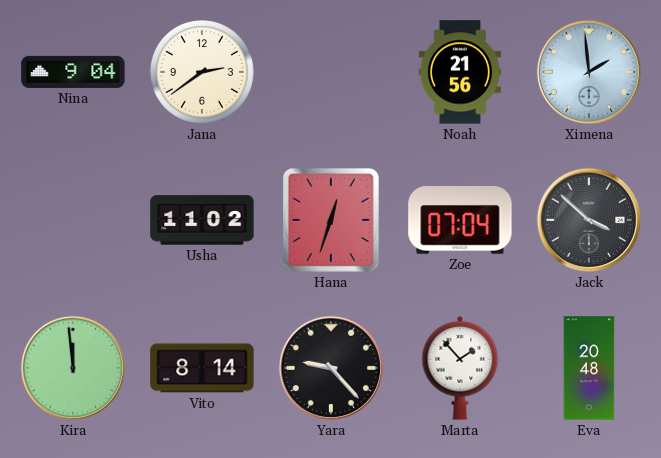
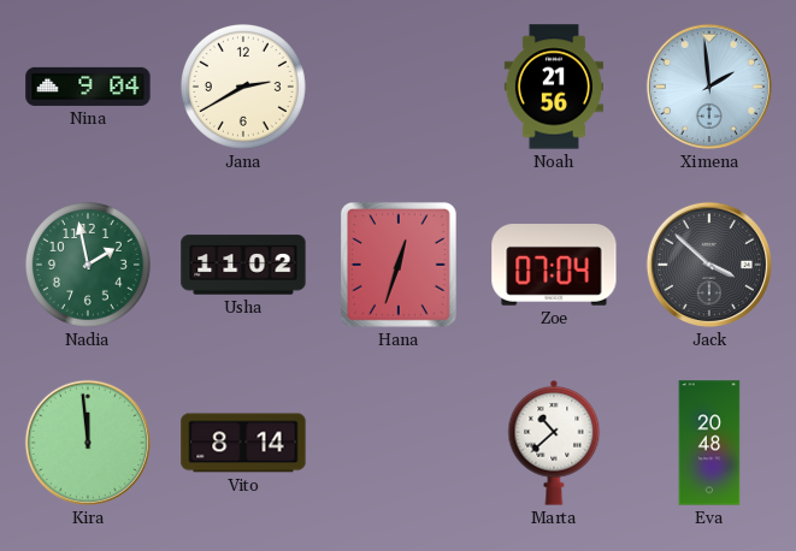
Jana: 2:39 -> 2:40
Nadia: none -> 1:58
Yara: 9:23 -> none
Marta: 1:53 -> 10:38
